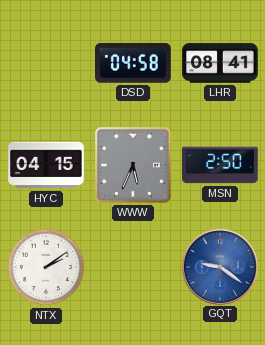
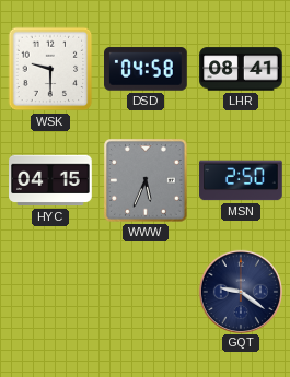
WSK: none -> 9:30
NTX: 2:09 -> none
GQT dial: blue -> navy
